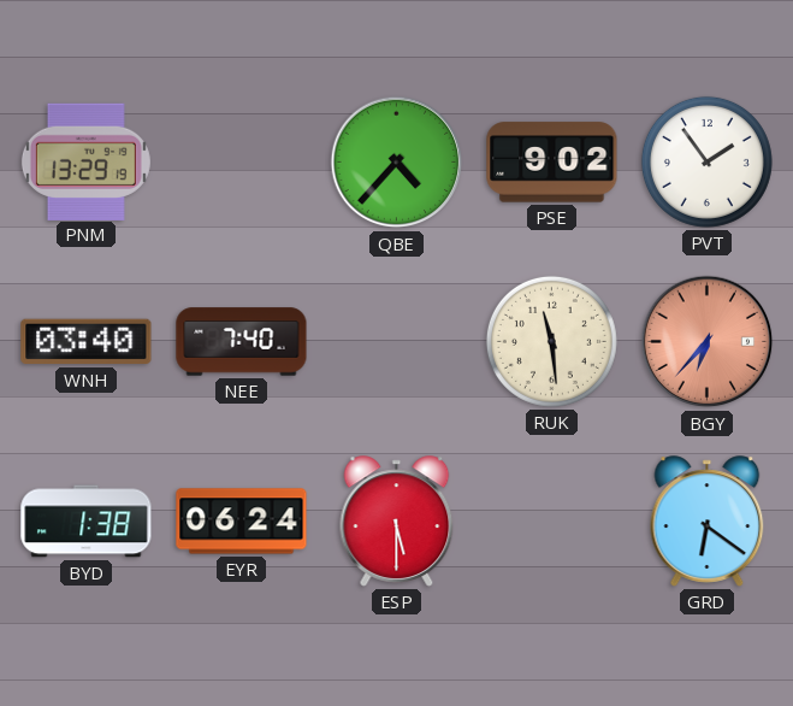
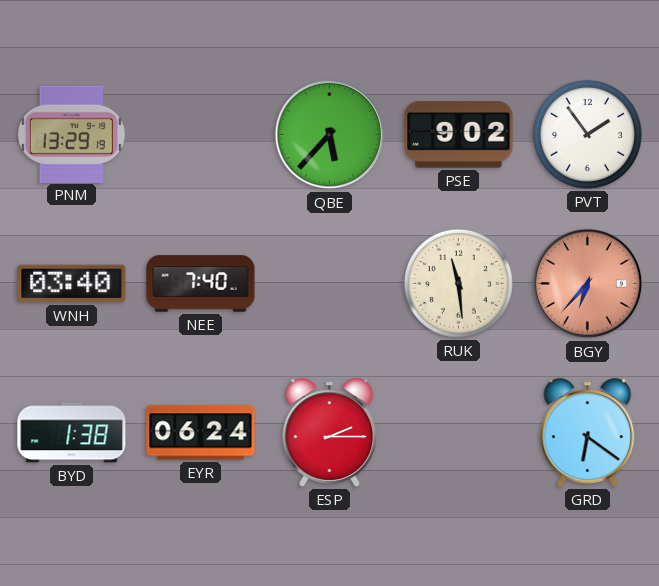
QBE: 4:37 -> 5:37
ESP: 5:30 -> 2:15
